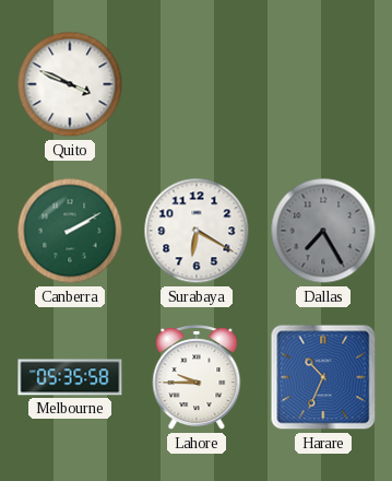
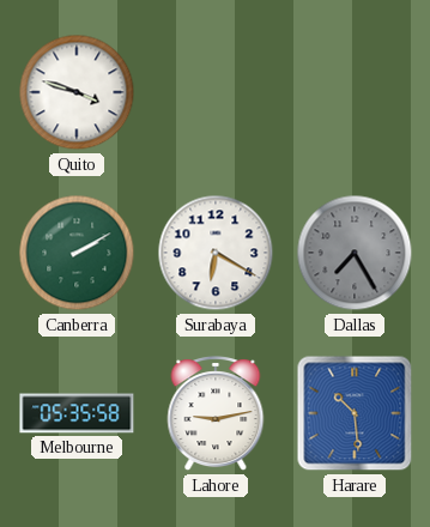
Quito: 3:49 -> 3:48
Lahore: 9:45 -> 9:13
Harare: 10:34 -> 10:29
